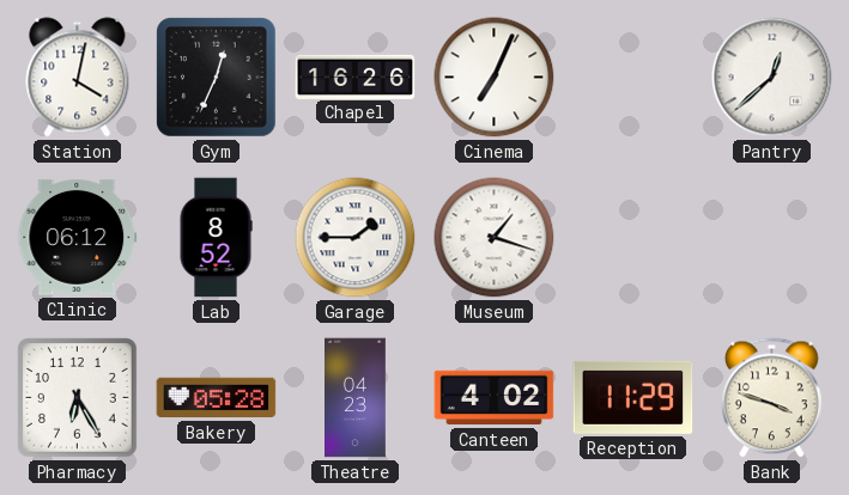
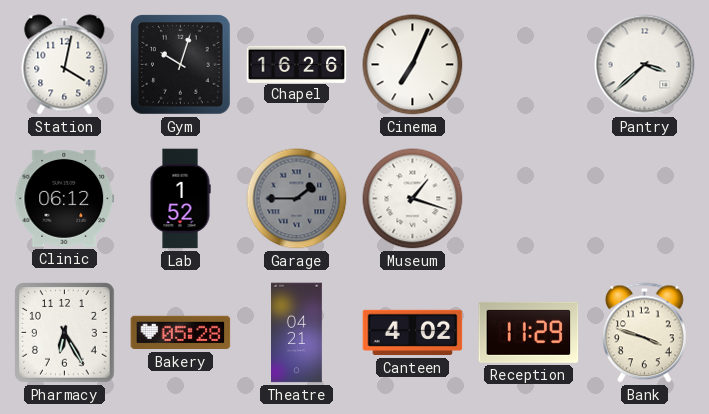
Gym: 12:34 -> 10:03
Pantry: 12:38 -> 3:38
Lab: 8:52 -> 1:52
Garage dial: white -> grey
Theatre: 04:23 -> 04:21
